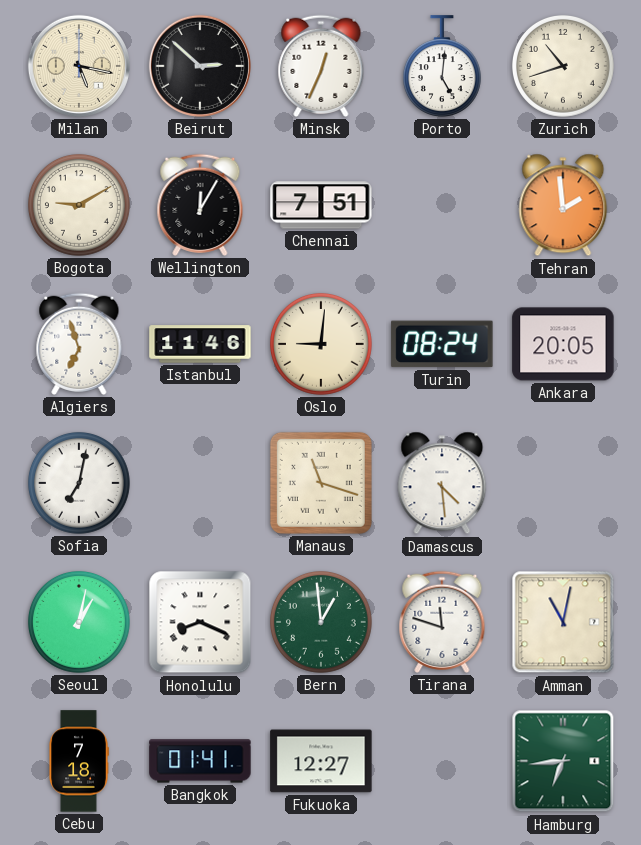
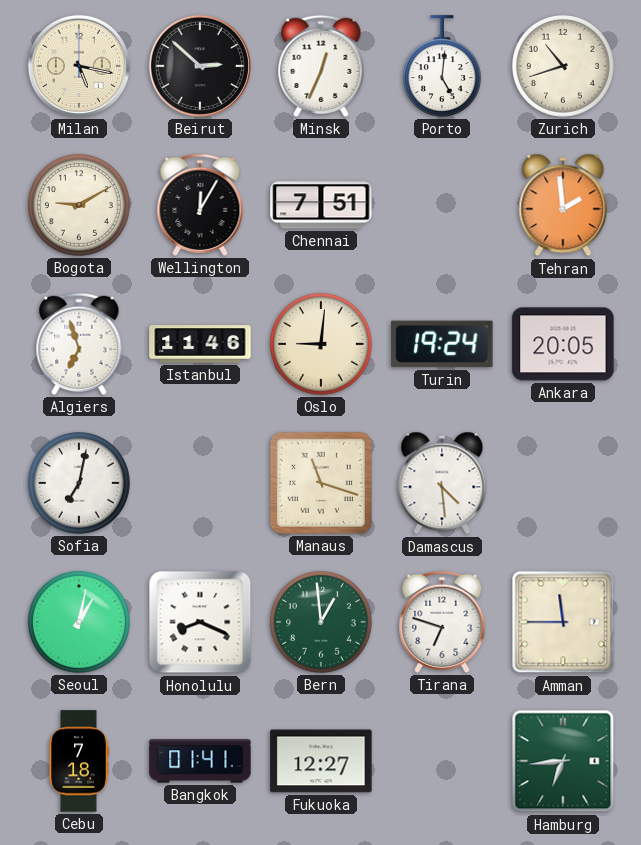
Turin: 08:24 -> 19:24
Tirana: 11:48 -> 6:48
Amman: 11:02 -> 11:45
